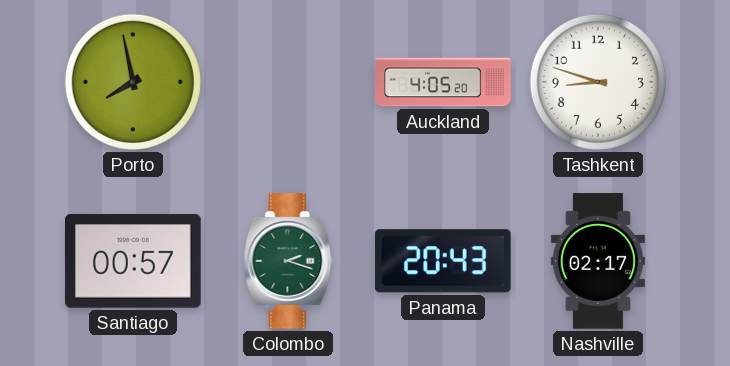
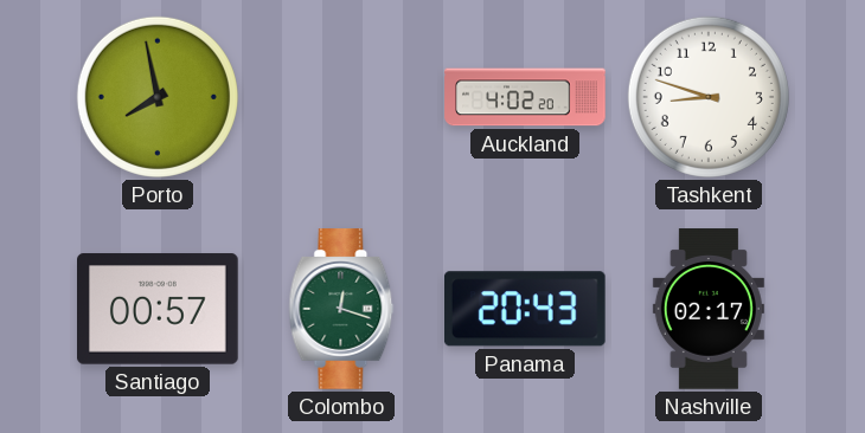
Auckland: 4:05 -> 4:02
Colombo: 2:18 -> 12:18
